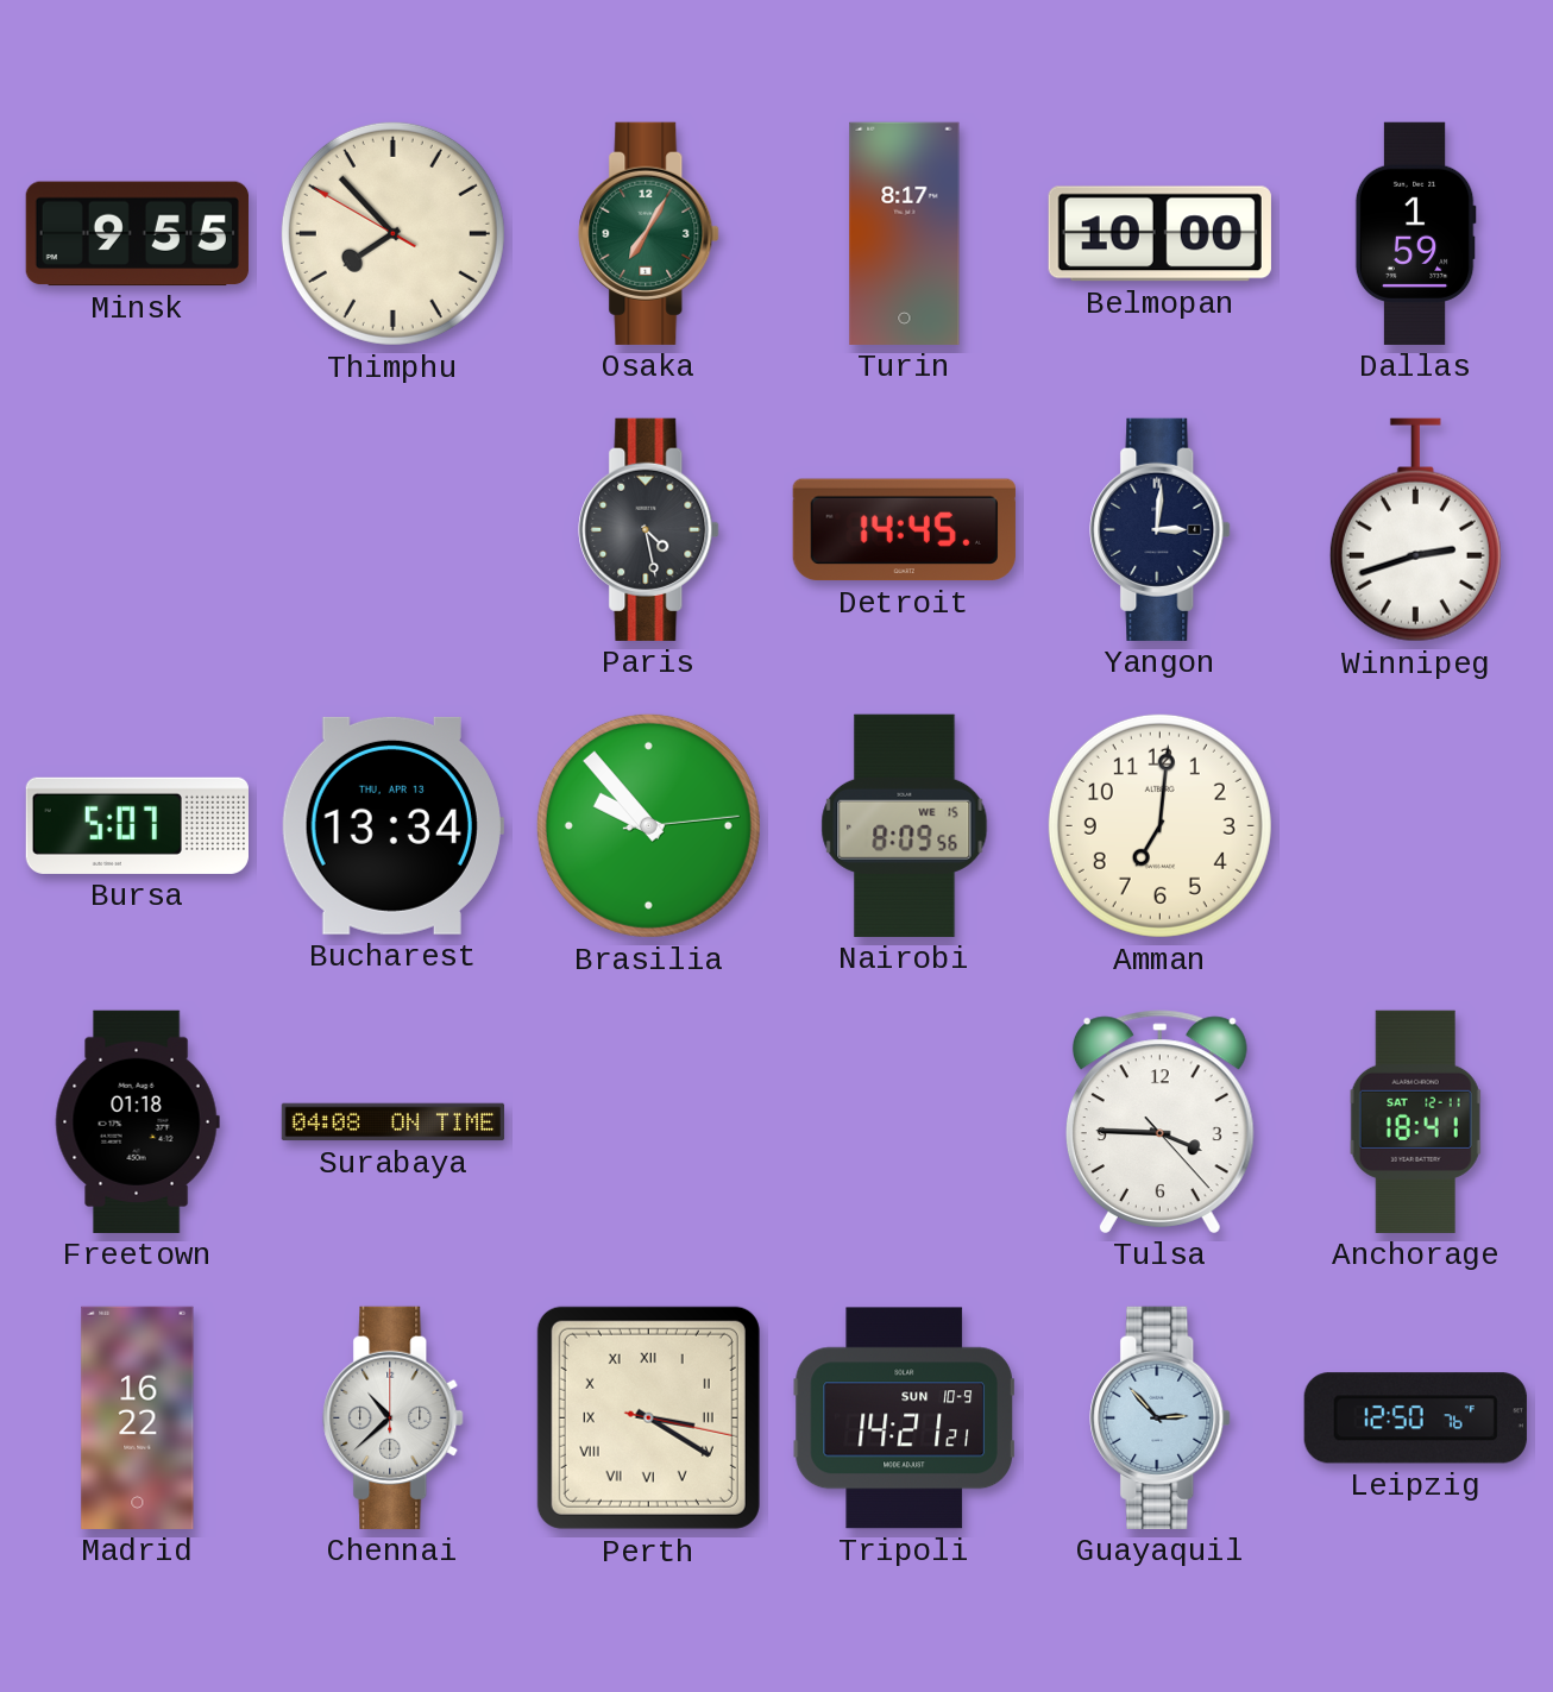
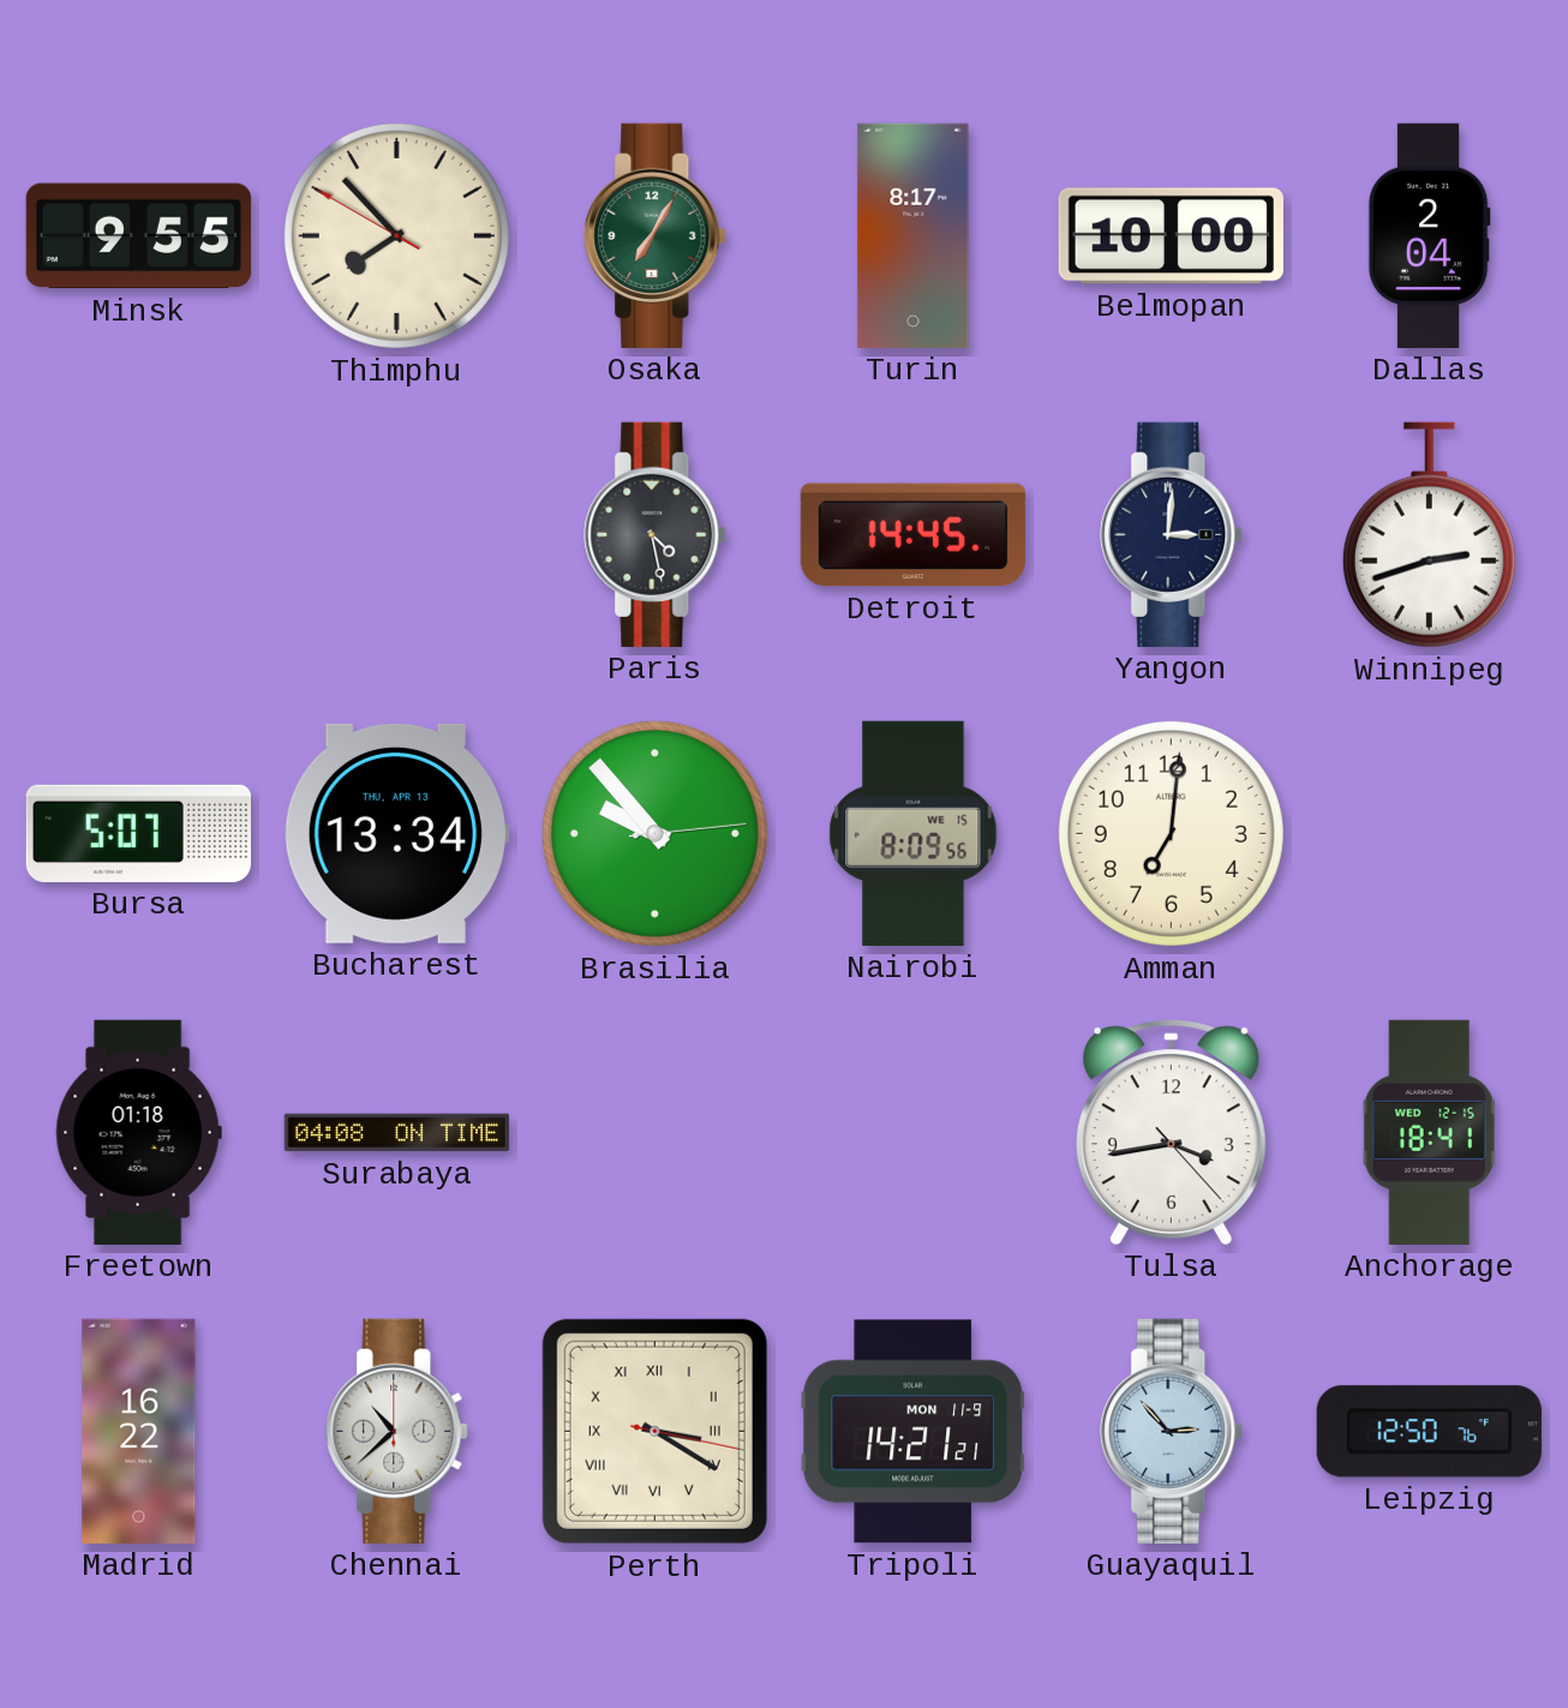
Dallas: 1:59 -> 2:04
Tulsa: 3:45 -> 3:43
Anchorage date: SAT 12-11 -> WED 12-15
Tripoli date: SUN 10-9 -> MON 11-9
